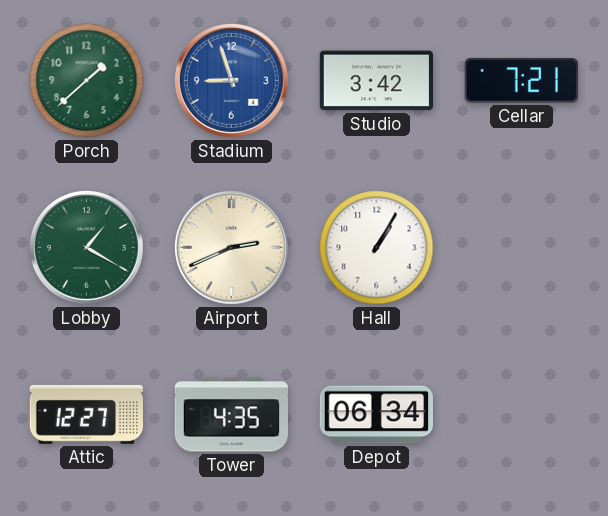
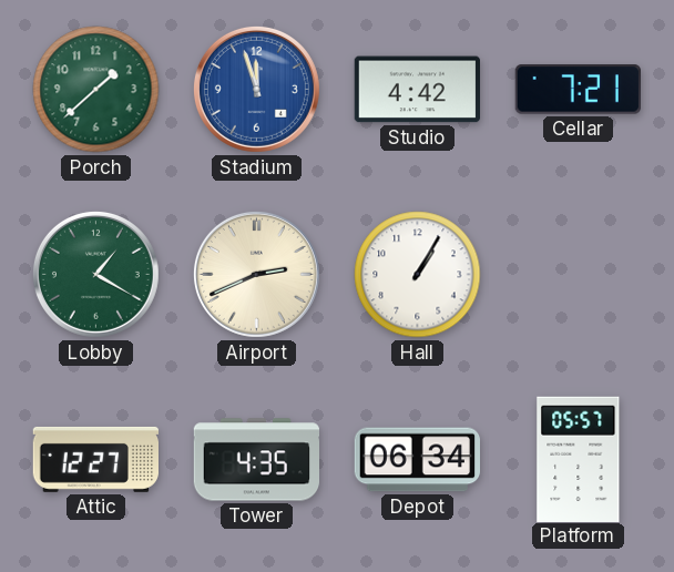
Stadium: 8:57 -> 11:57
Studio: 3:42 -> 4:42
Platform: none -> 05:57
